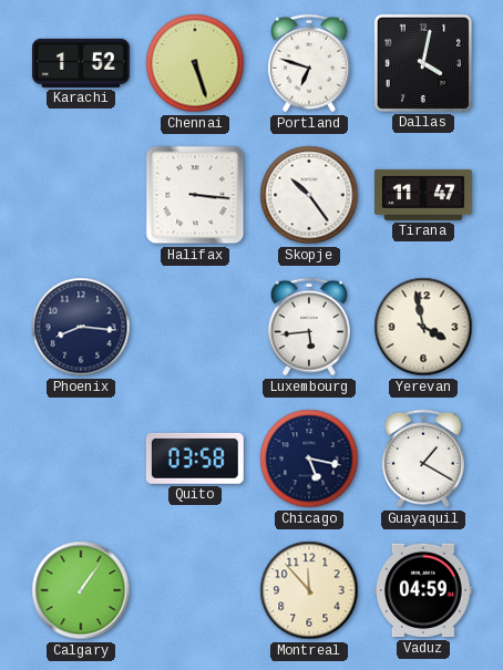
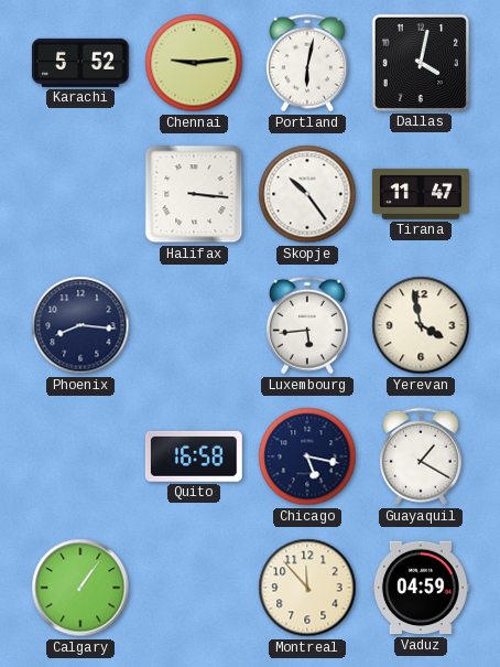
Karachi: 1:52 -> 5:52
Chennai: 5:27 -> 9:14
Portland: 6:48 -> 6:02
Quito: 03:58 -> 16:58
